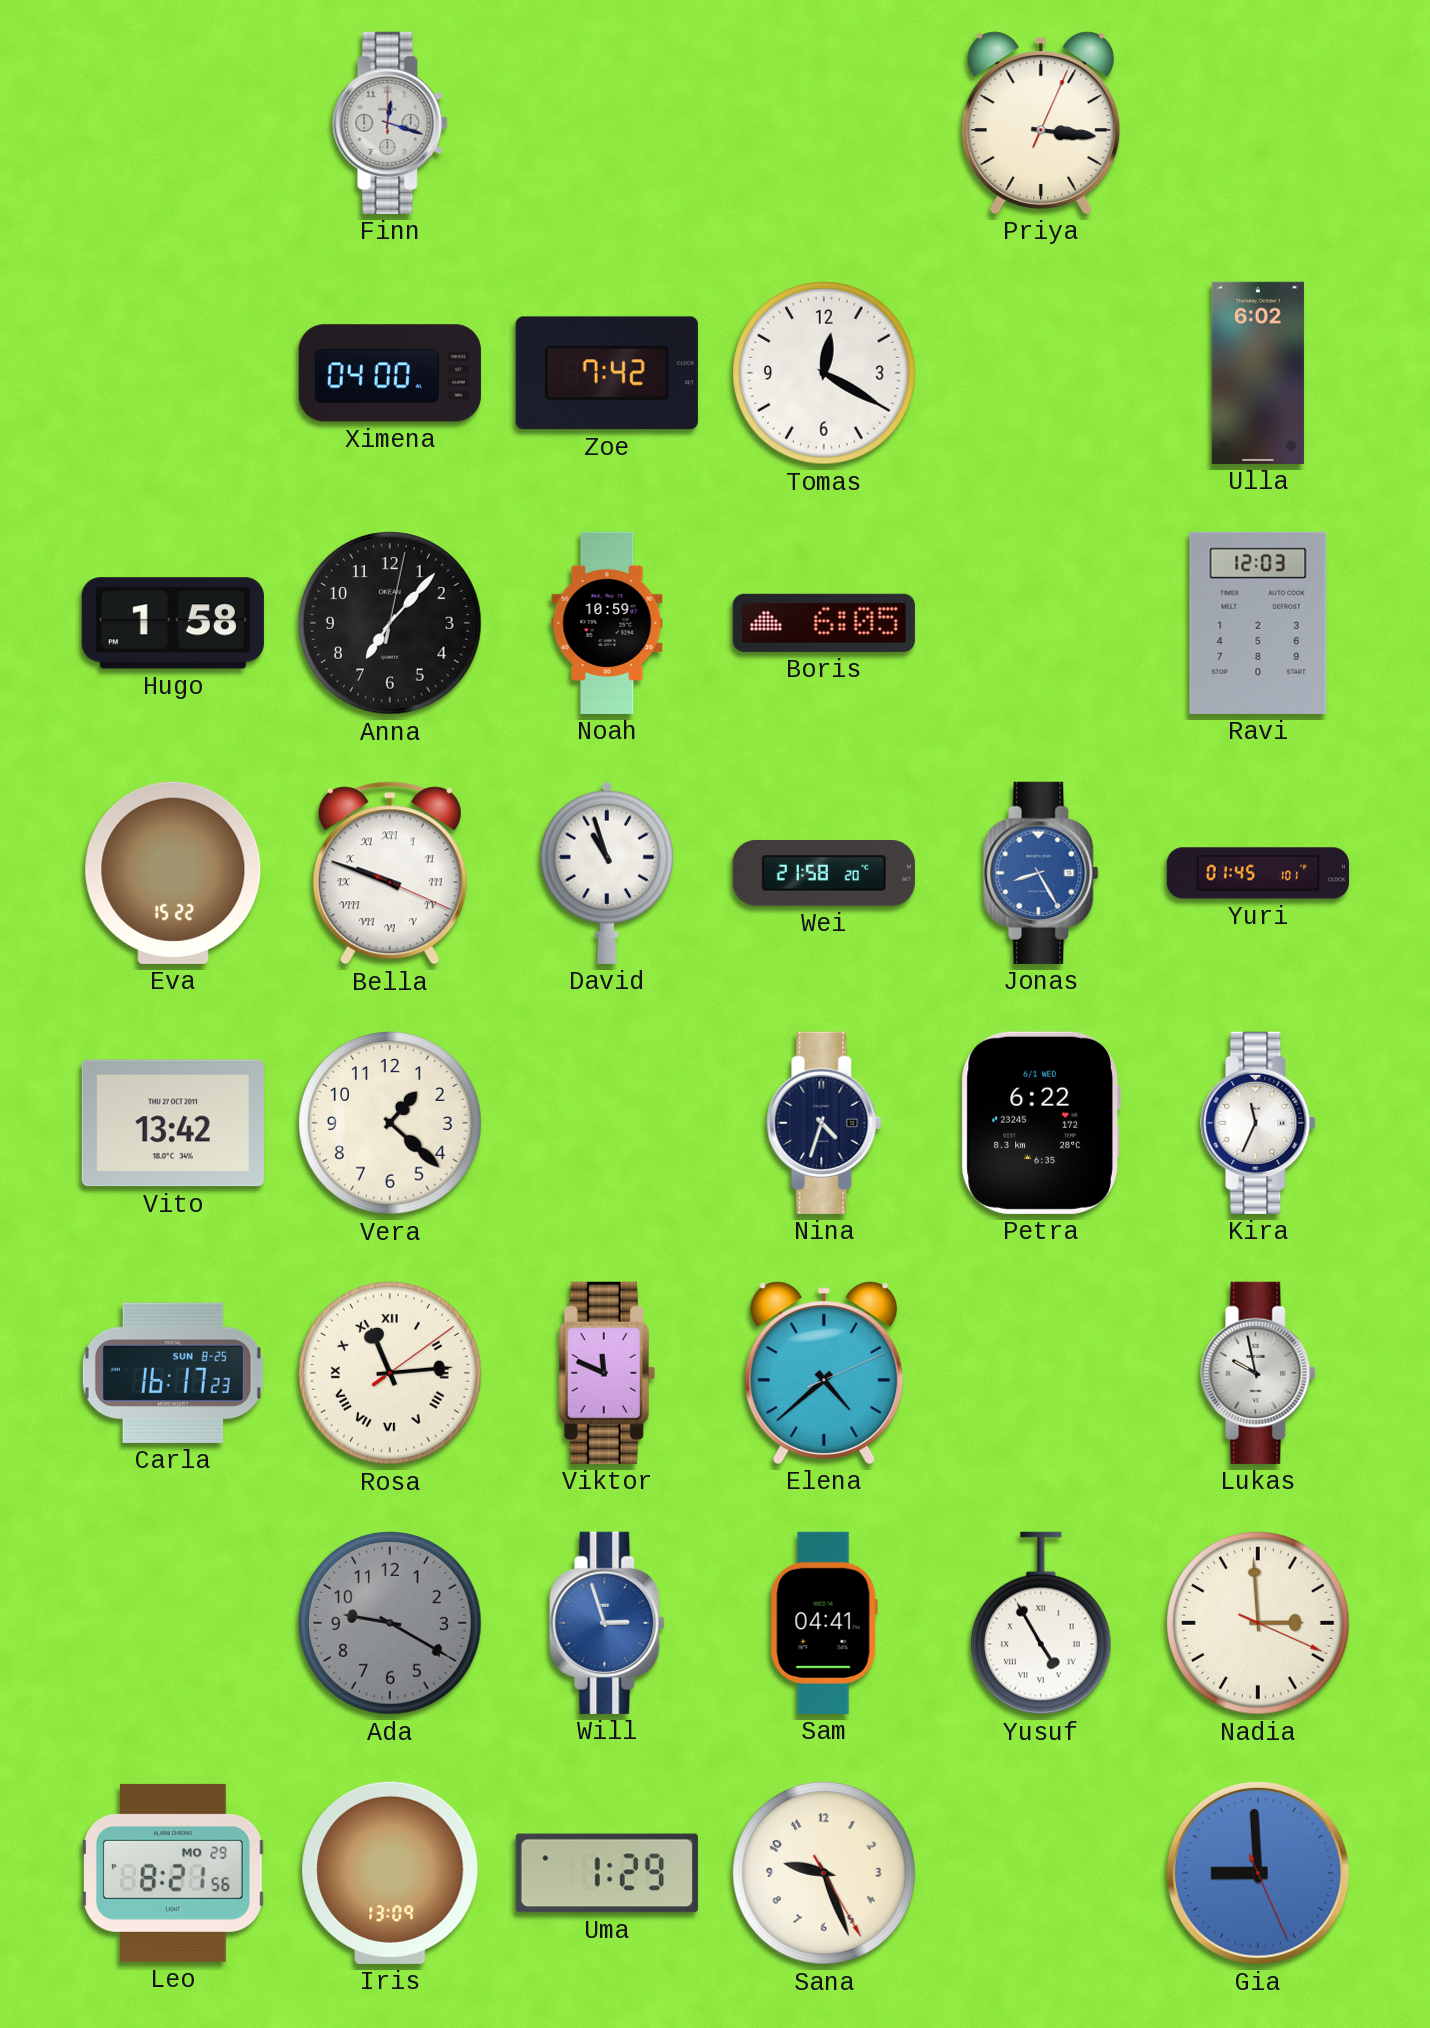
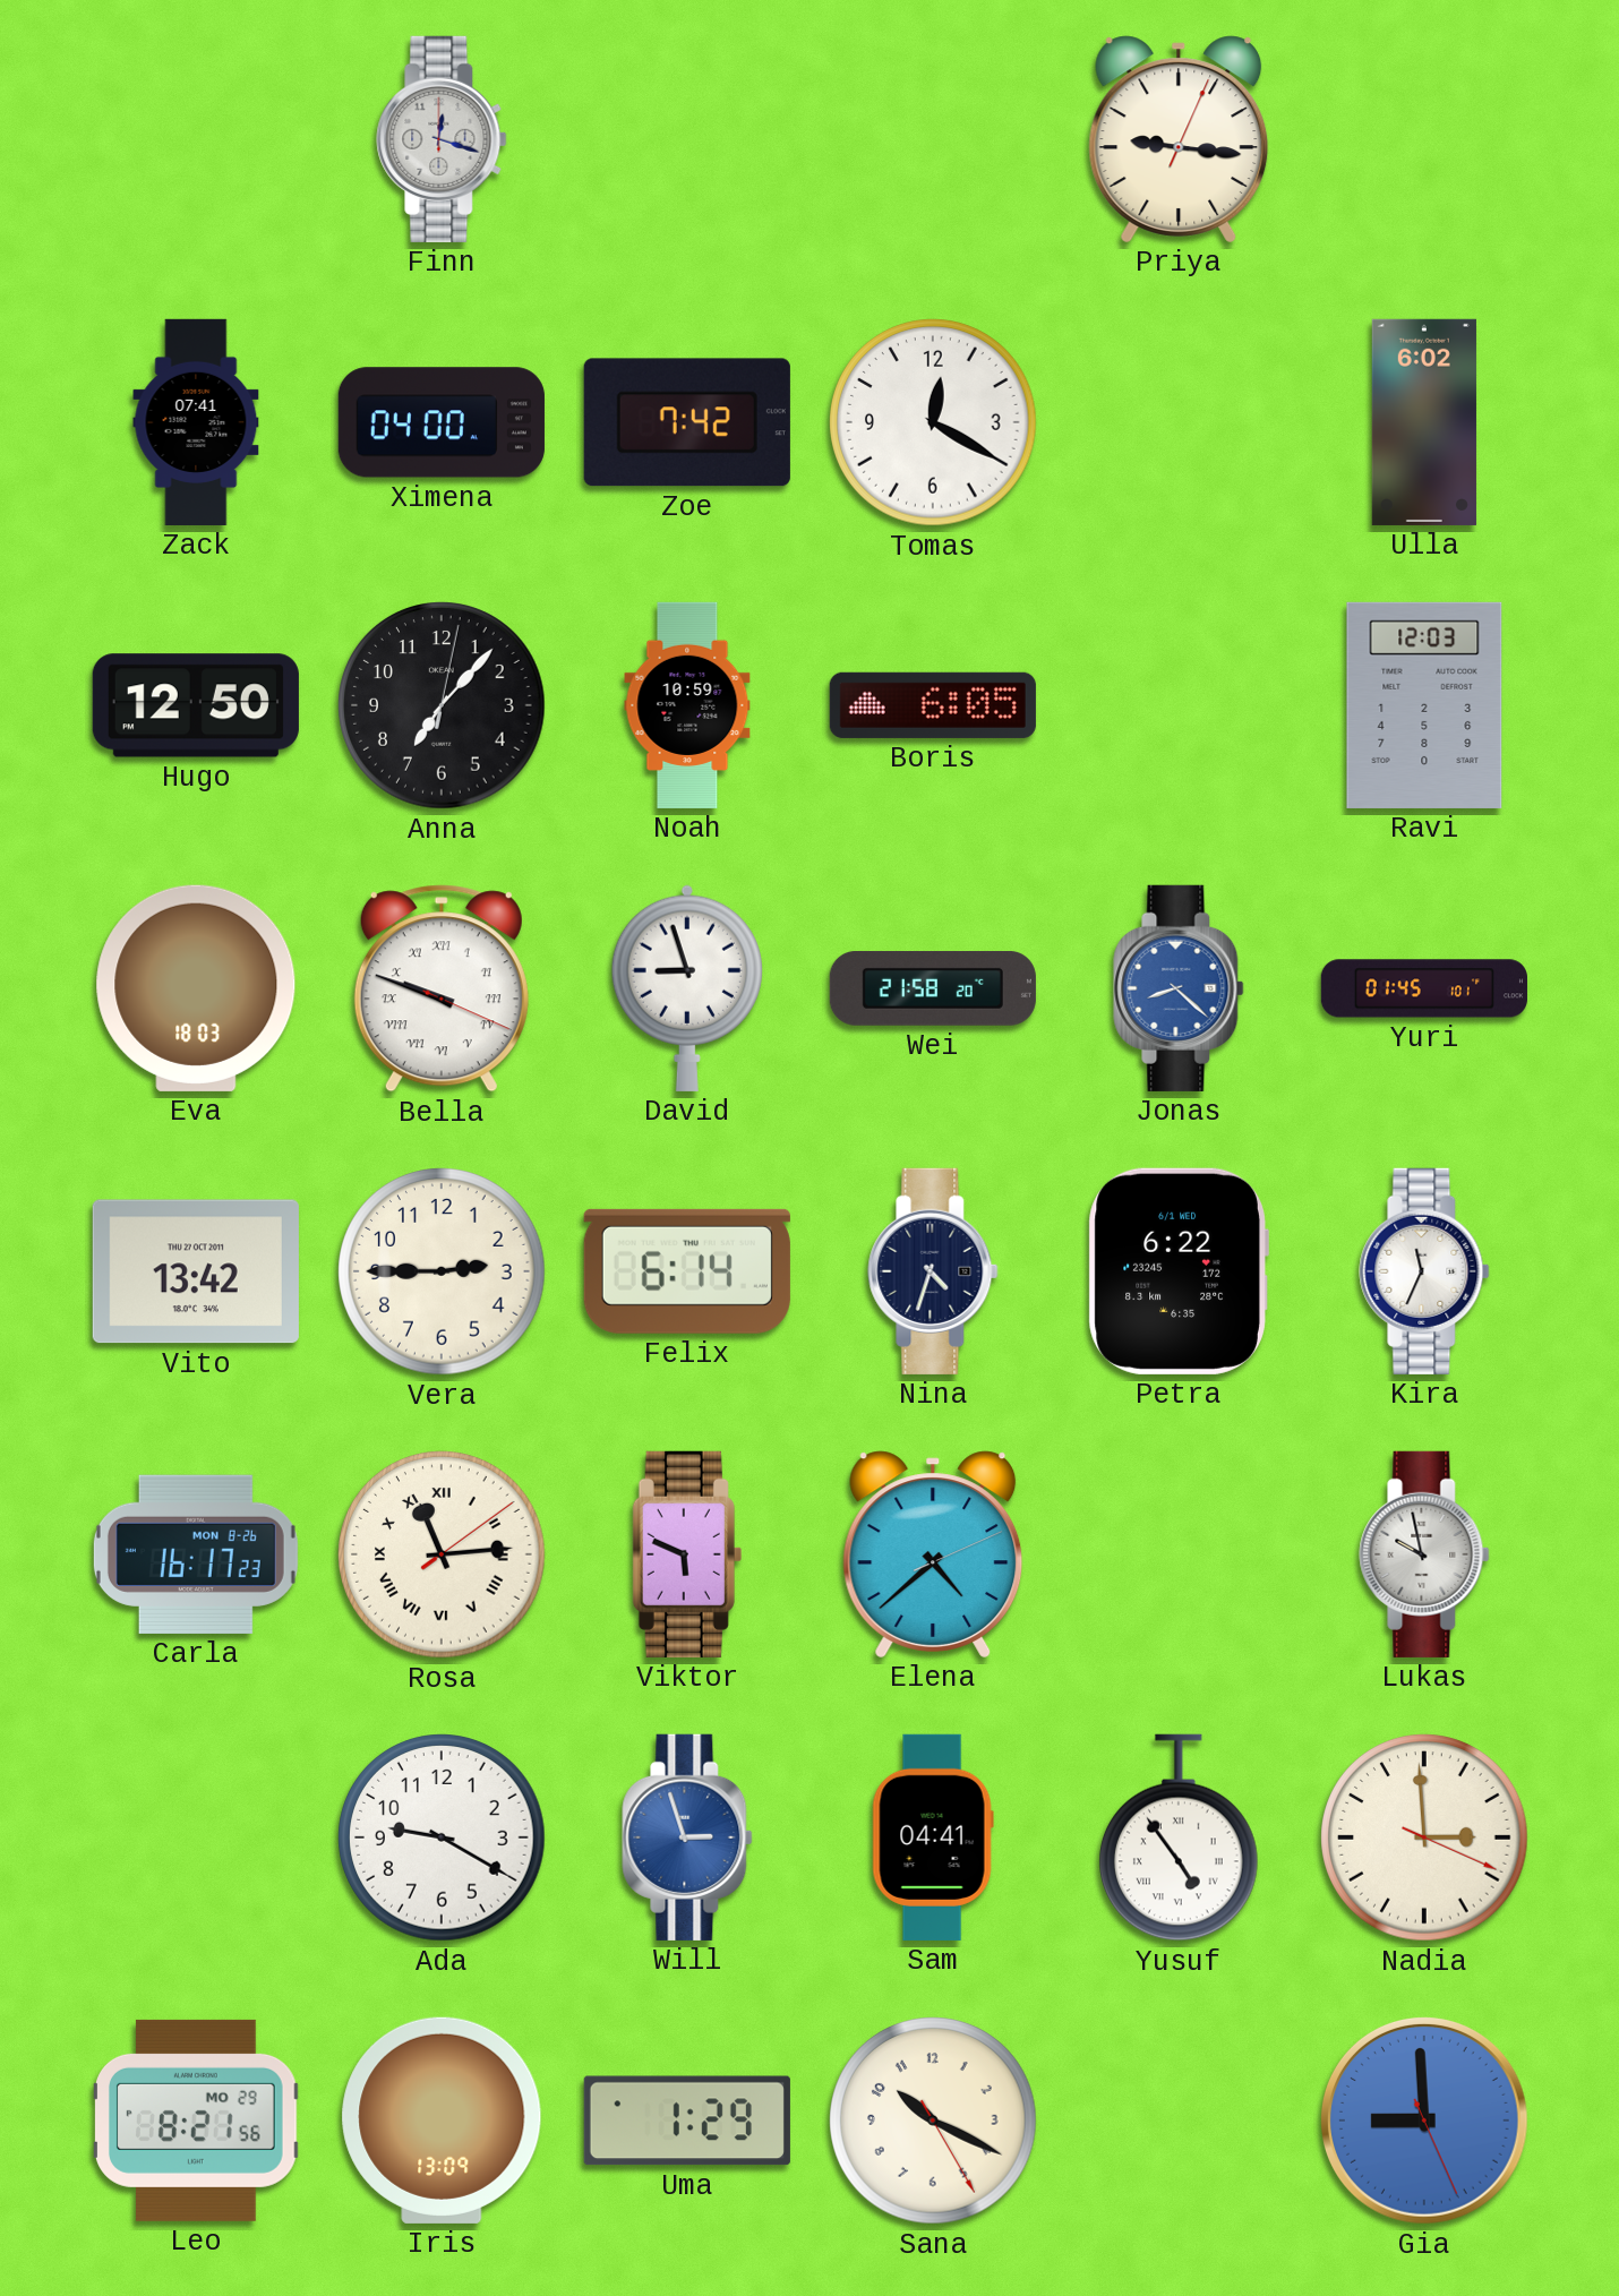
Priya: 3:16 -> 9:16
Zack: none -> 07:41
Hugo: 1:58 -> 12:50
Eva: 15:22 -> 18:03
David: 10:57 -> 8:57
Jonas: 8:25 -> 8:22
Vera: 1:22 -> 2:45
Felix: none -> 6:14
Carla date: SUN 8-25 -> MON 8-26
Viktor: 11:49 -> 5:49
Ada dial: grey -> white
Yusuf: 4:55 -> 4:54
Sana: 9:26 -> 10:19
